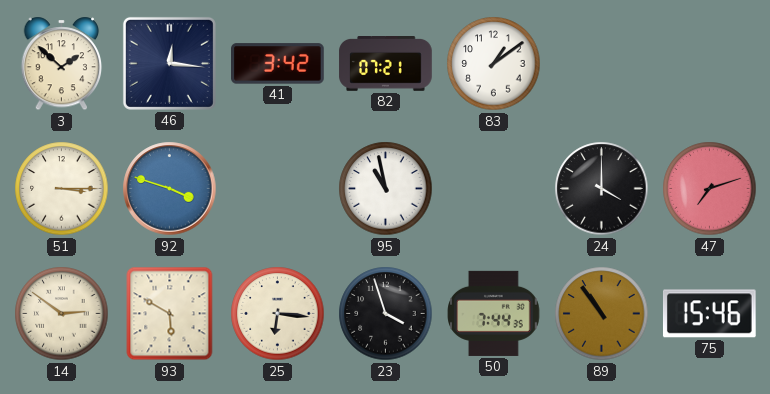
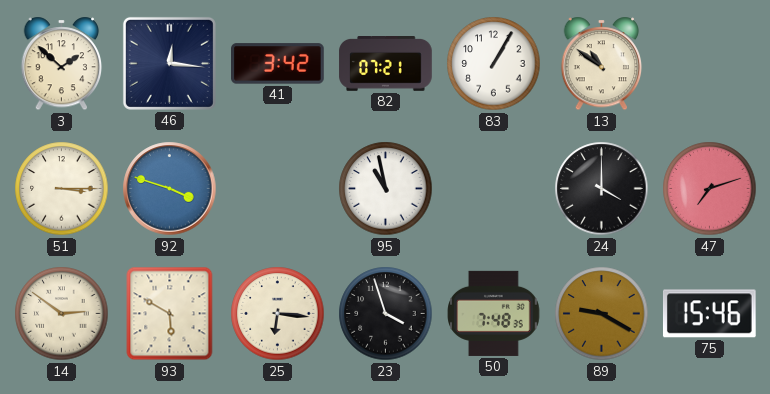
83: 1:09 -> 1:05
13: none -> 10:51
50: 7:44 -> 7:48
89: 10:54 -> 9:20
